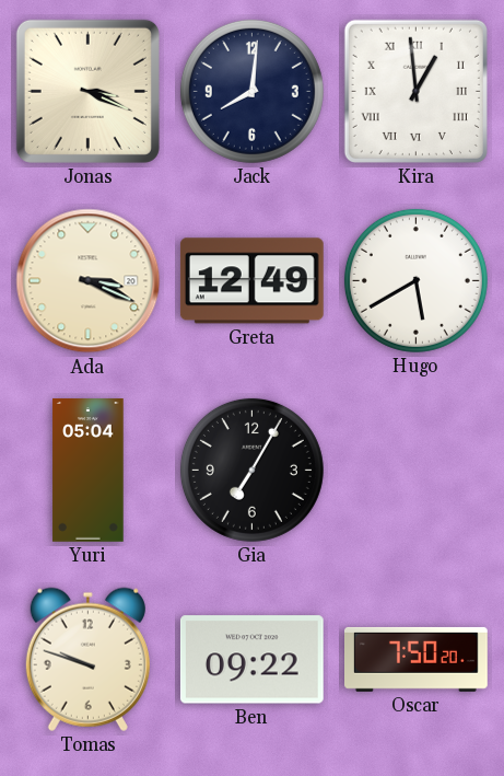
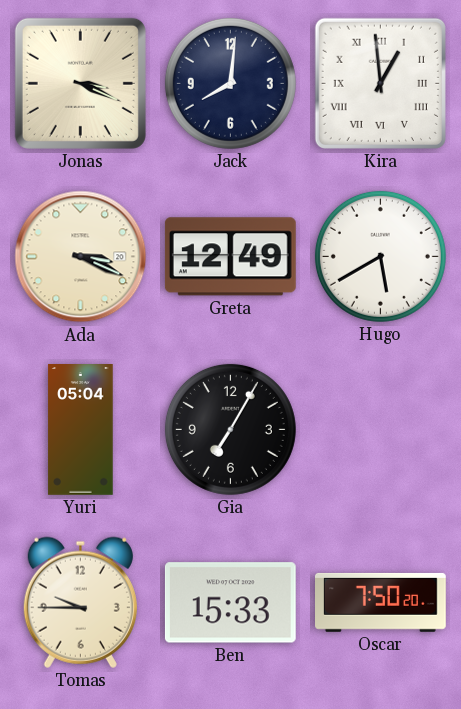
Tomas: 9:48 -> 9:45
Ben: 09:22 -> 15:33
